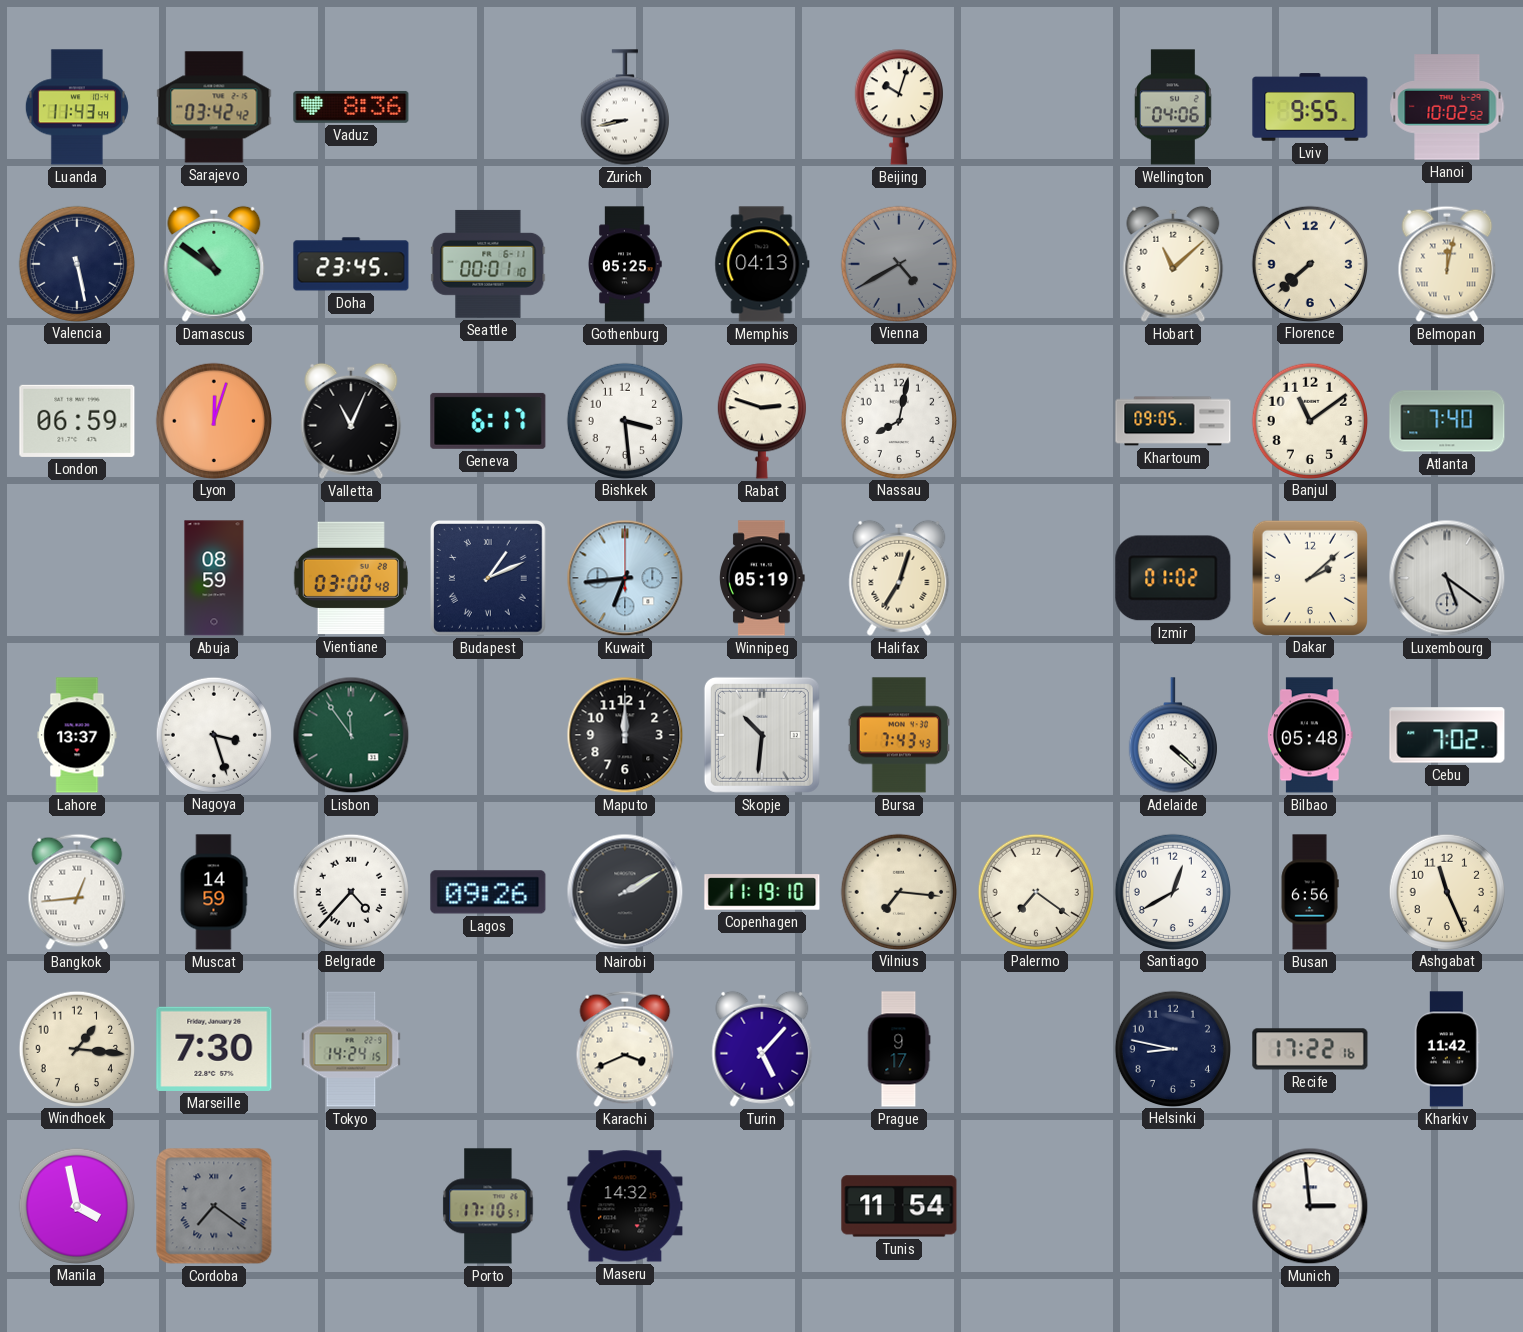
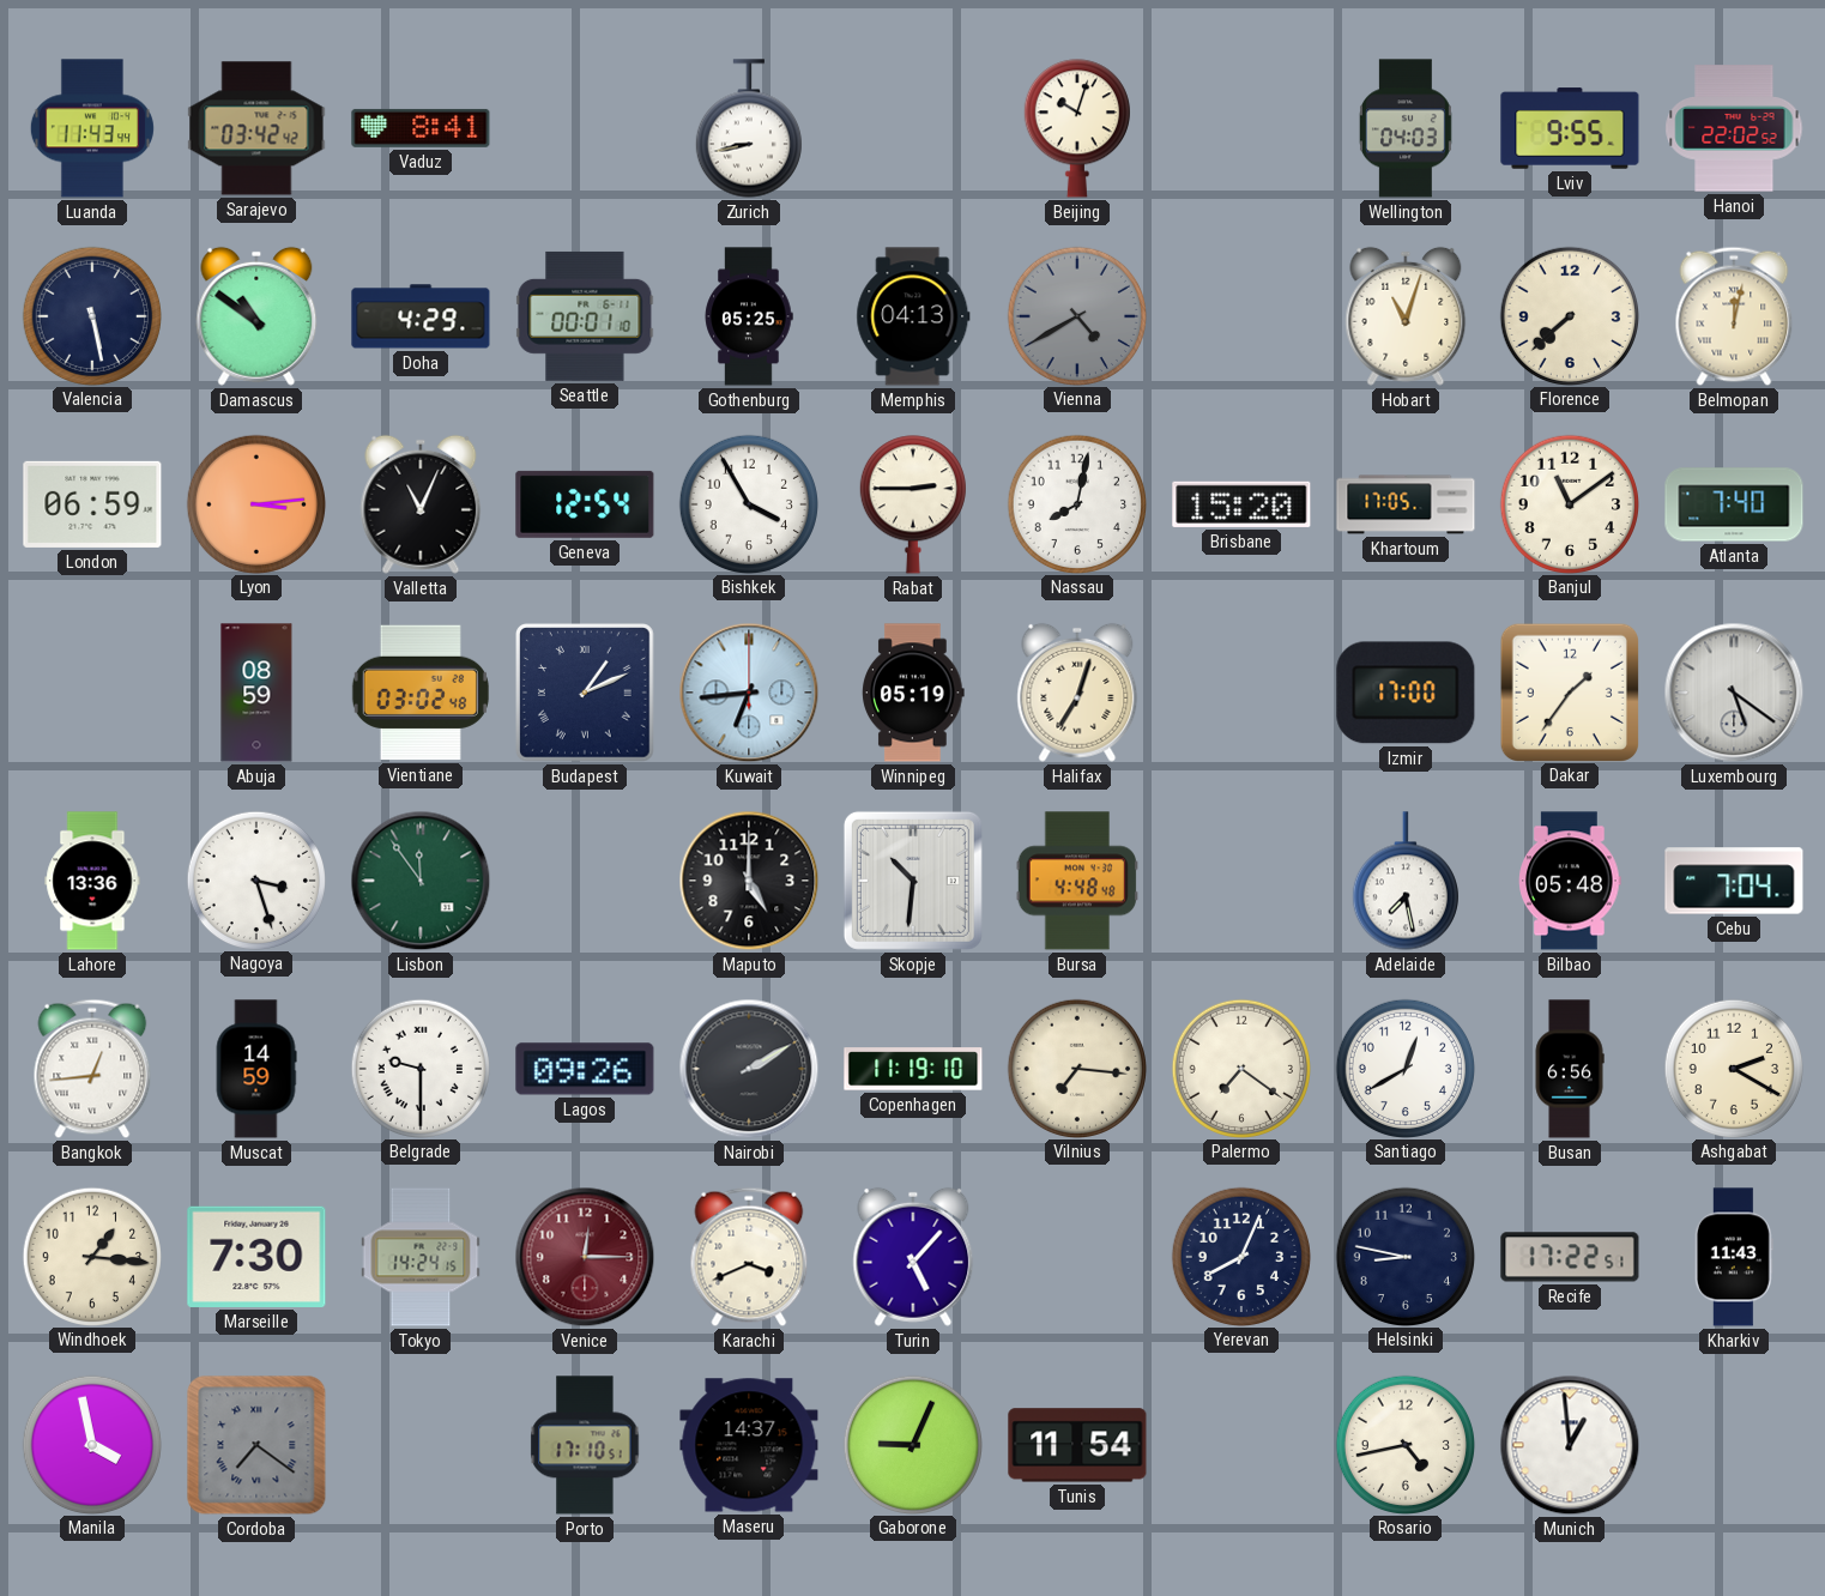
Vaduz: 8:36 -> 8:41
Wellington: 04:06 -> 04:03
Hanoi: 10:02 -> 22:02
Doha: 23:45 -> 4:29
Hobart: 11:08 -> 11:03
Lyon: 12:03 -> 3:14
Geneva: 6:17 -> 12:54
Bishkek: 3:29 -> 3:55
Rabat: 2:48 -> 2:45
Brisbane: none -> 15:20
Khartoum: 09:05 -> 17:05
Vientiane: 03:00 -> 03:02
Izmir: 01:02 -> 17:00
Dakar: 2:08 -> 1:36
Lahore: 13:37 -> 13:36
Maputo: 12:00 -> 5:00
Bursa: 7:43 -> 4:48
Adelaide: 4:22 -> 7:28
Cebu: 7:02 -> 7:04
Belgrade: 4:37 -> 9:30
Ashgabat: 11:26 -> 2:20
Venice: none -> 12:15
Prague: 9:17 -> none
Yerevan: none -> 8:04
Recife: 17:22:16 -> 17:22:51
Kharkiv: 11:42 -> 11:43
Maseru: 14:32 -> 14:37
Gaborone: none -> 9:04
Rosario: none -> 4:43
Munich: 2:59 -> 12:59
